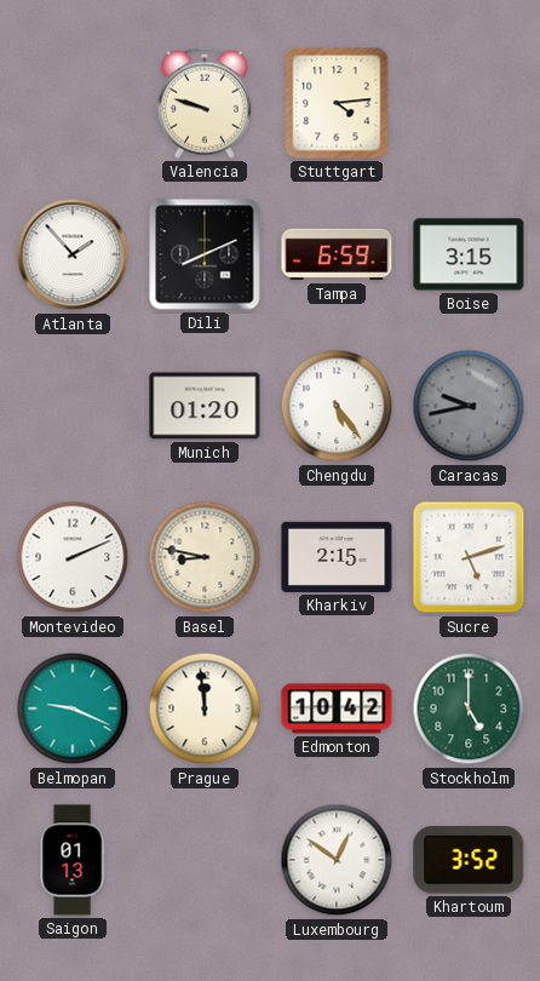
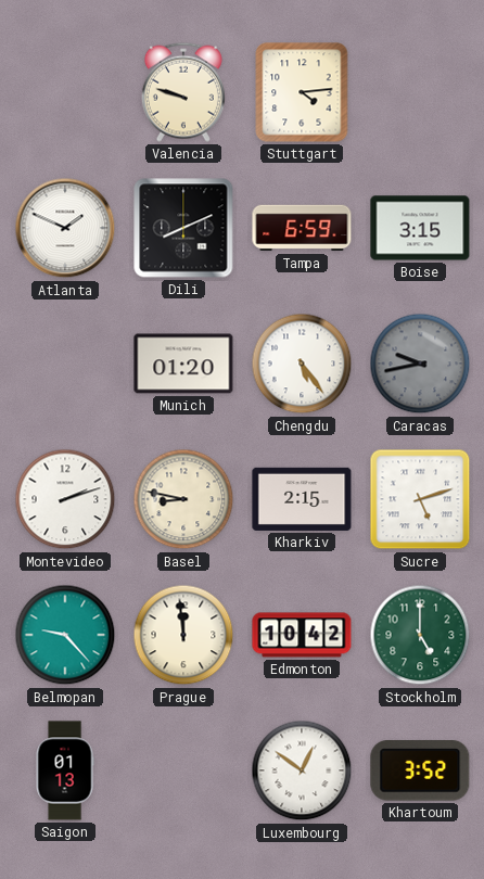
Atlanta: 1:53 -> 1:49
Montevideo: 2:11 -> 2:12
Belmopan: 9:19 -> 9:23
